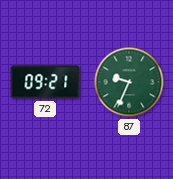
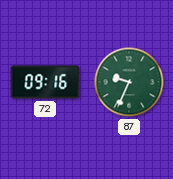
72: 09:21 -> 09:16
